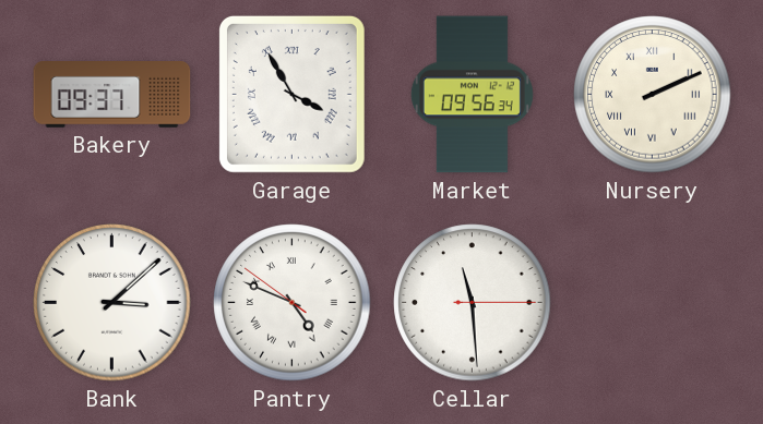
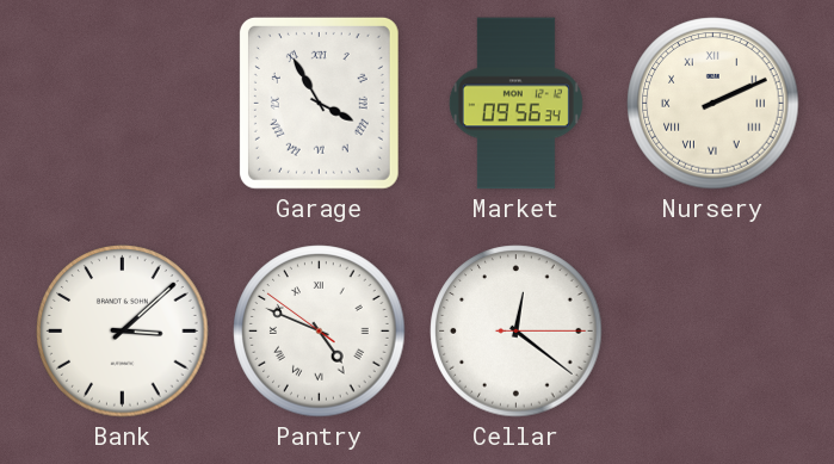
Bakery: 09:37 -> none
Cellar: 11:29 -> 12:21
